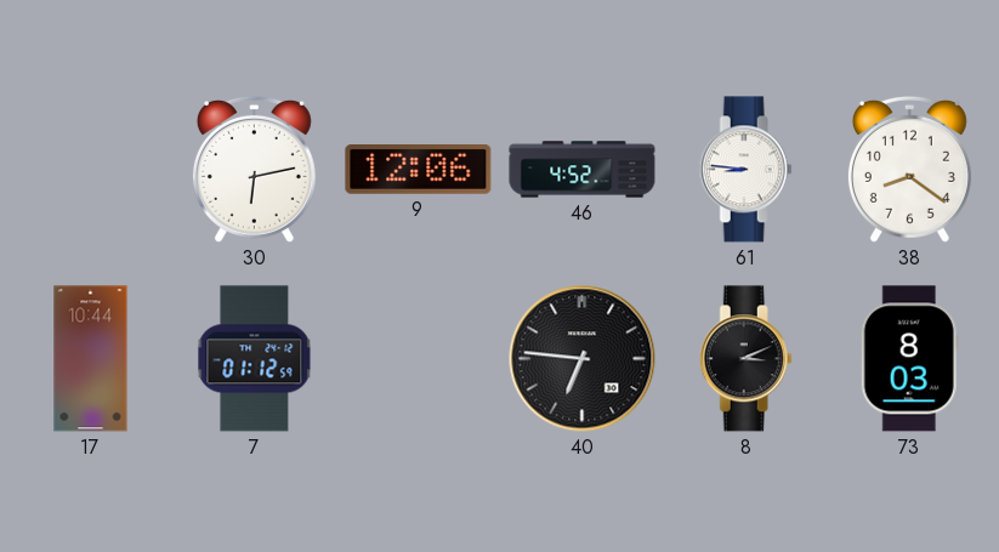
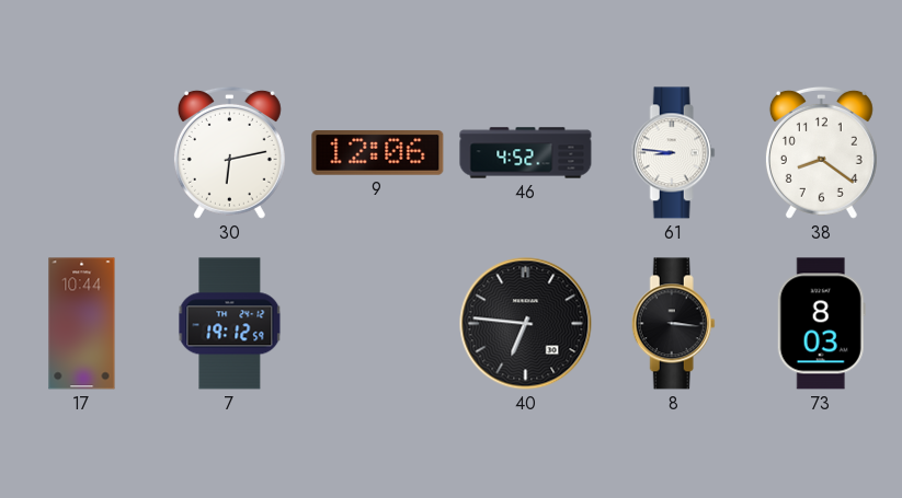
7: 01:12 -> 19:12
8: 3:11 -> 3:16
